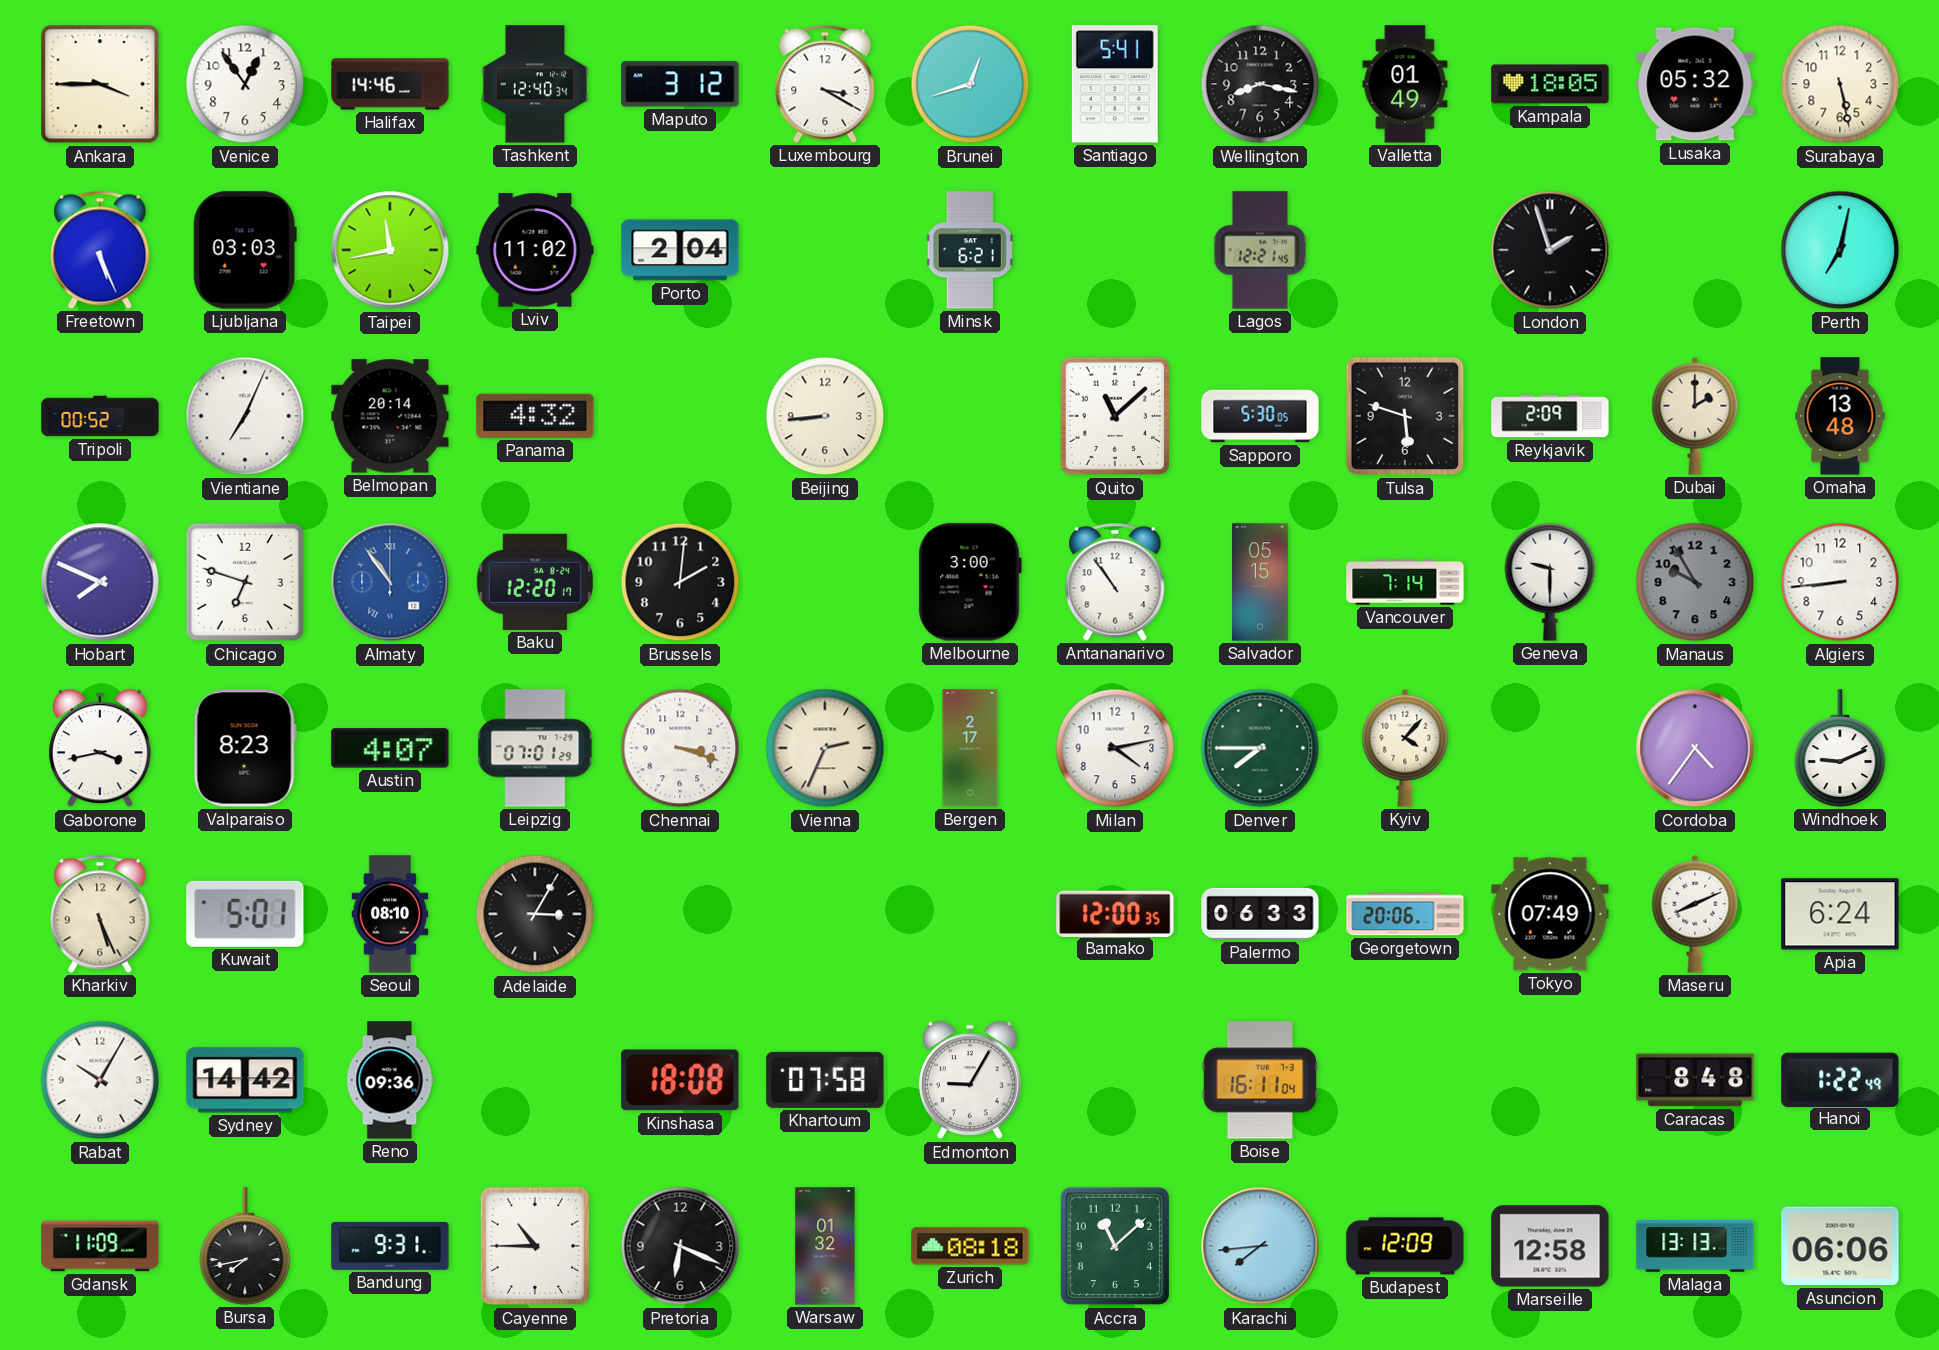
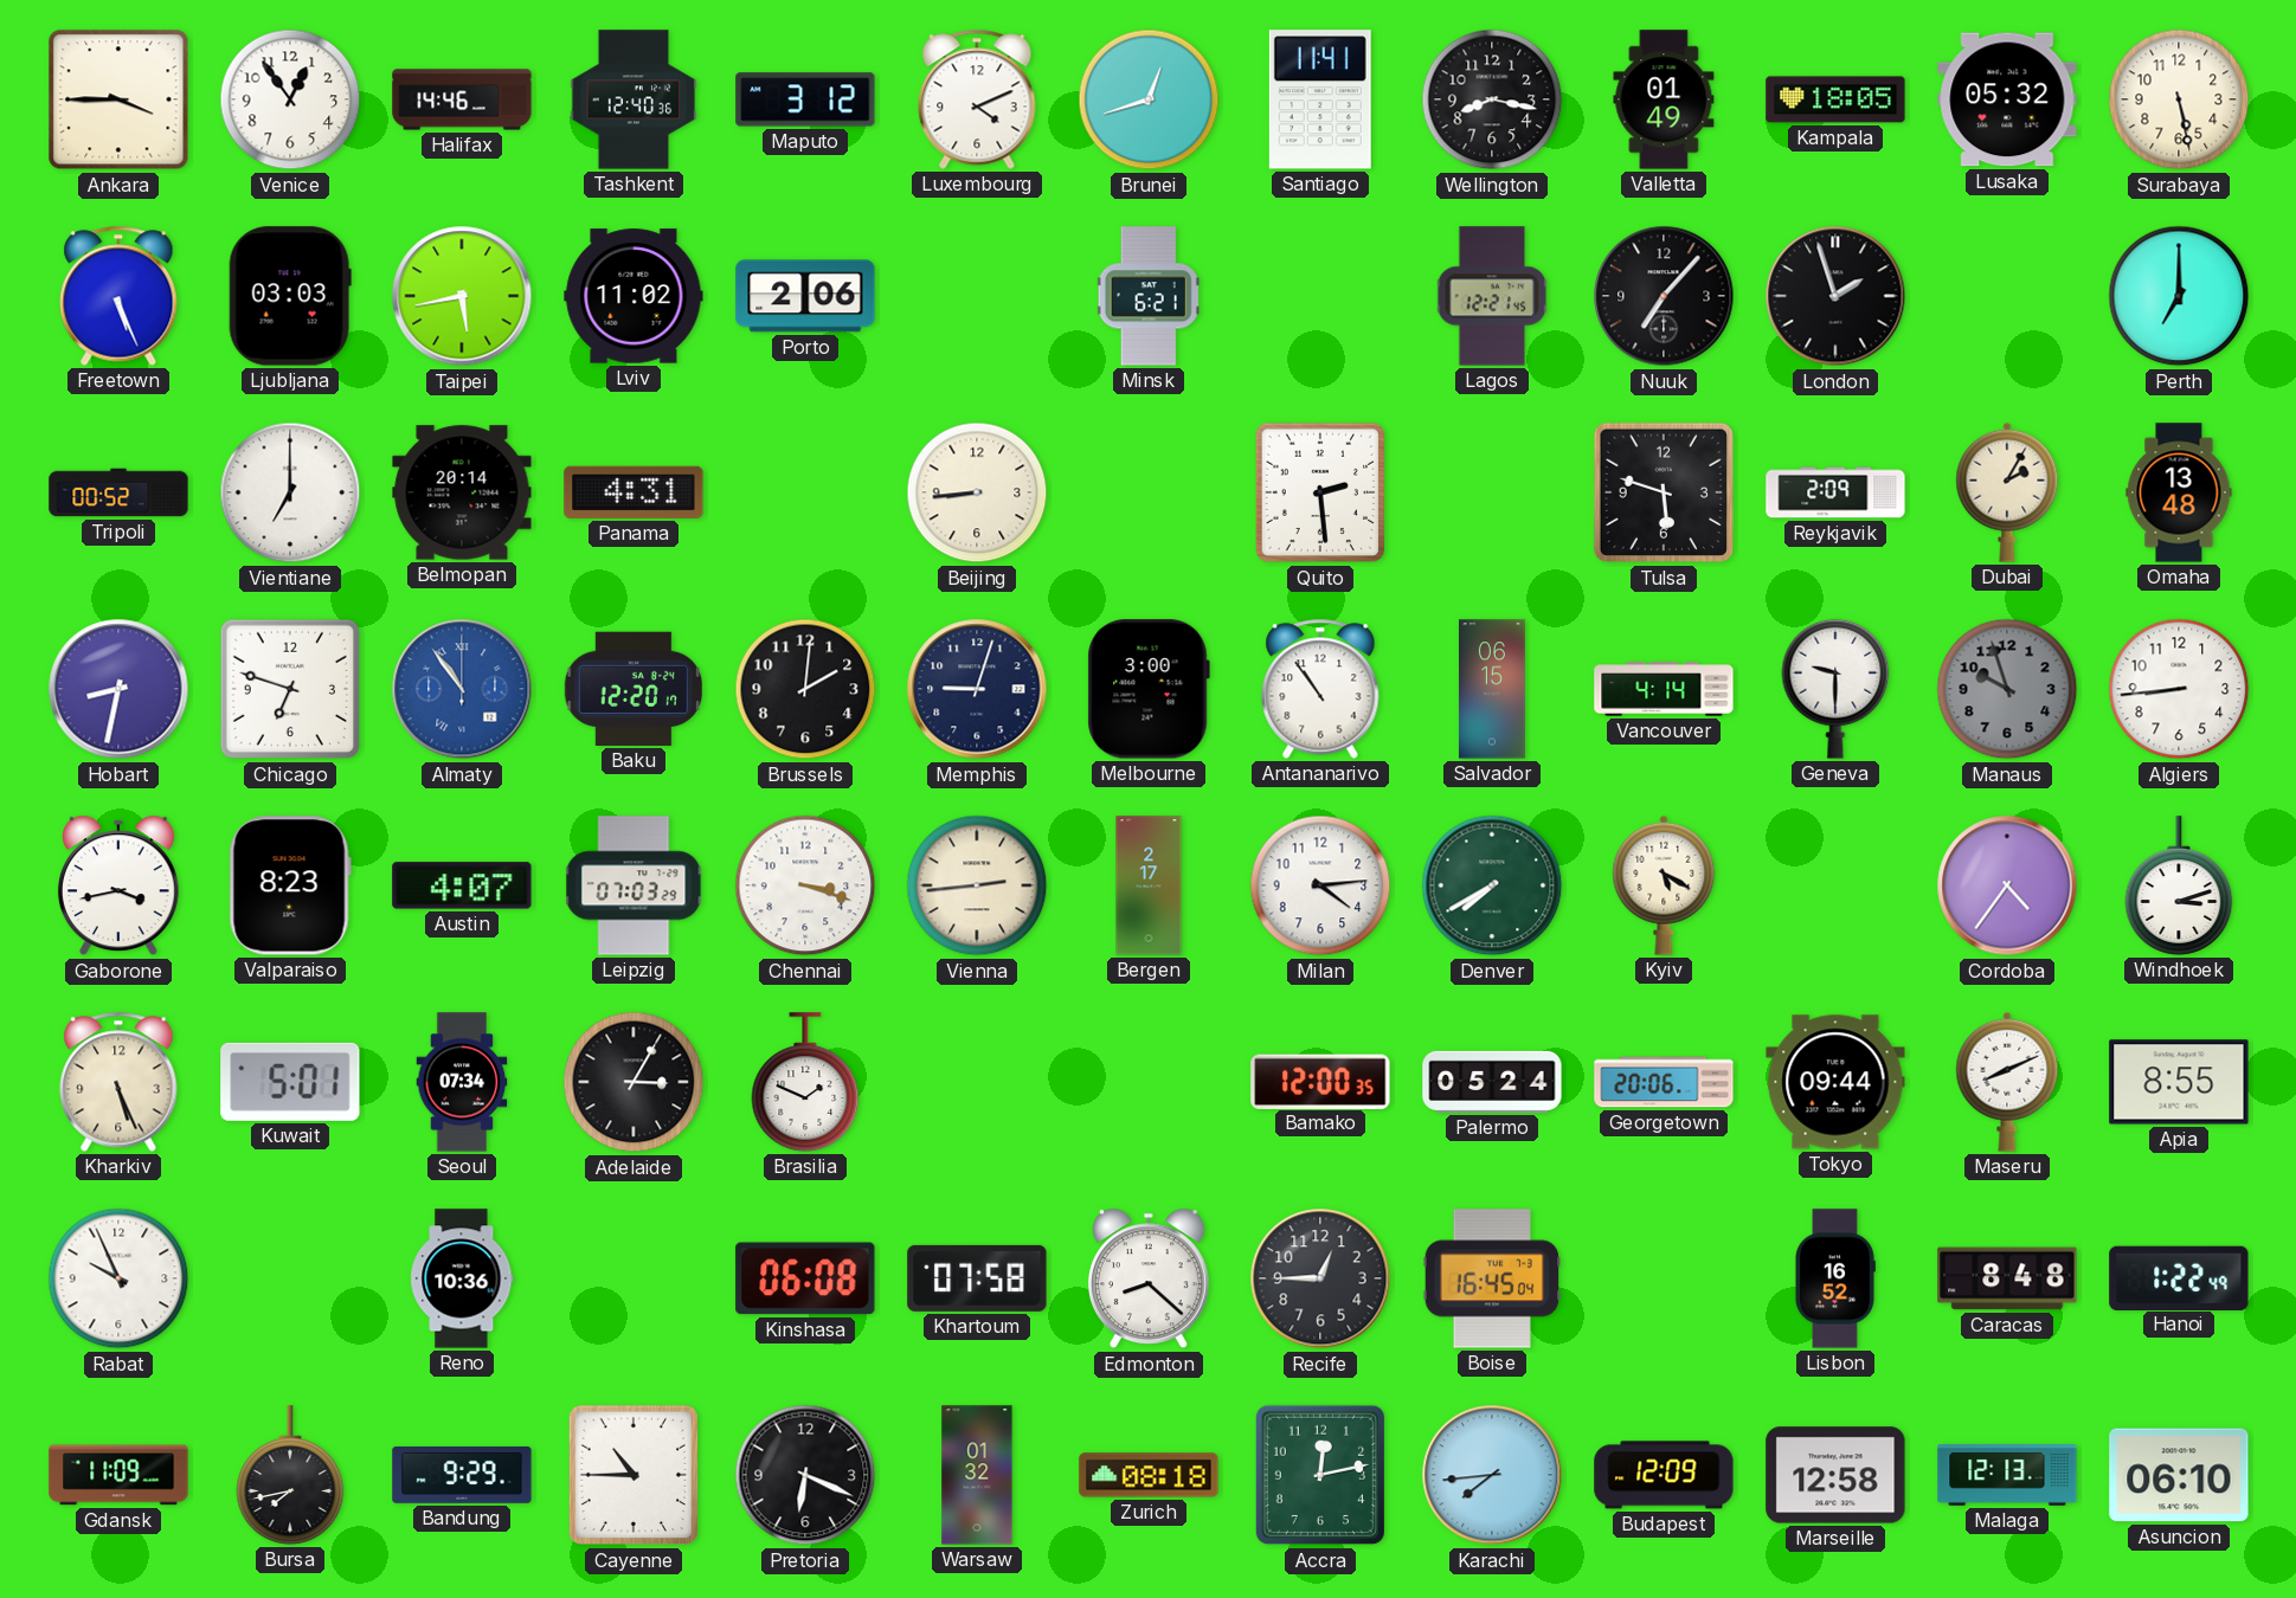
Tashkent: 12:40:34 -> 12:40:36
Luxembourg: 3:20 -> 4:11
Santiago: 5:41 -> 11:41
Taipei: 11:43 -> 5:43
Porto: 2:04 -> 2:06
Nuuk: none -> 7:07
Perth: 7:02 -> 7:00
Vientiane: 7:04 -> 7:00
Panama: 4:32 -> 4:31
Quito: 11:08 -> 2:29
Sapporo: 5:30 -> none
Dubai: 2:00 -> 2:05
Hobart: 7:49 -> 8:32
Memphis: none -> 9:03
Salvador: 05:15 -> 06:15
Vancouver: 7:14 -> 4:14
Manaus: 9:55 -> 9:57
Leipzig: 07:01 -> 07:03
Vienna: 2:34 -> 2:44
Milan: 4:13 -> 4:14
Denver: 7:45 -> 7:40
Kyiv: 4:07 -> 5:20
Windhoek: 9:11 -> 3:12
Seoul: 08:10 -> 07:34
Brasilia: none -> 1:49
Palermo: 06:33 -> 05:24
Tokyo: 07:49 -> 09:44
Apia: 6:24 -> 8:55
Rabat: 10:05 -> 9:56
Sydney: 14:42 -> none
Reno: 09:36 -> 10:36
Kinshasa: 18:08 -> 06:08
Edmonton: 9:05 -> 8:22
Recife: none -> 12:45
Boise: 16:11 -> 16:45
Lisbon: none -> 16:52
Bandung: 9:31 -> 9:29
Accra: 11:08 -> 12:13
Malaga: 13:13 -> 12:13
Asuncion: 06:06 -> 06:10
